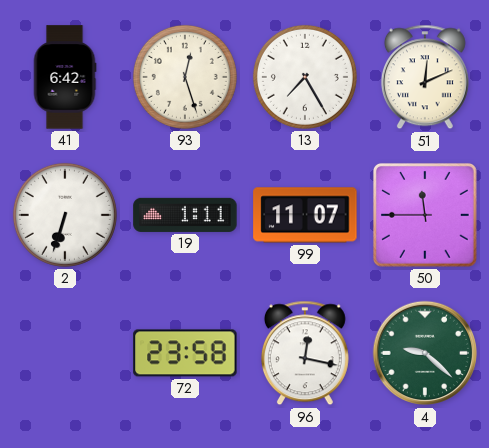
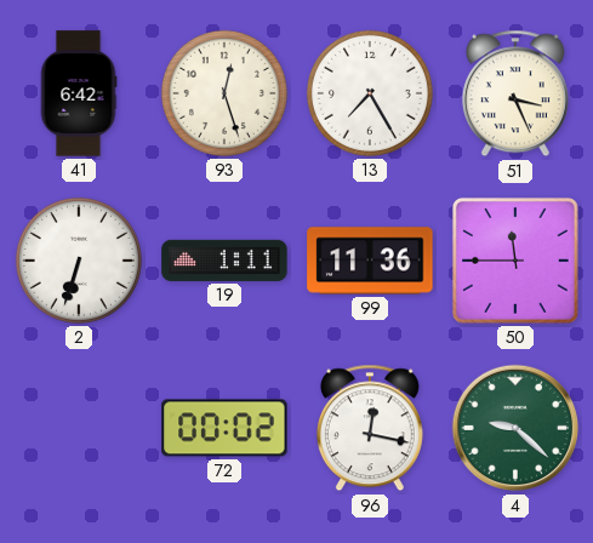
51: 12:11 -> 3:26
99: 11:07 -> 11:36
72: 23:58 -> 00:02
